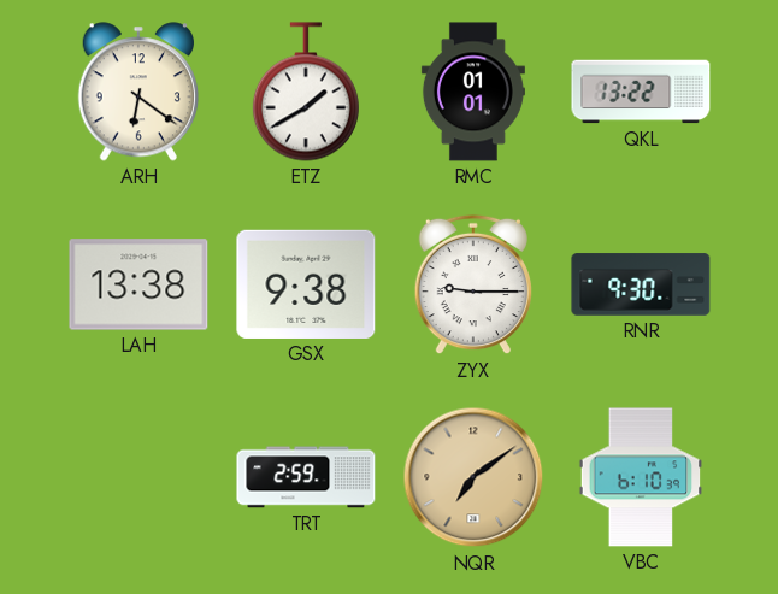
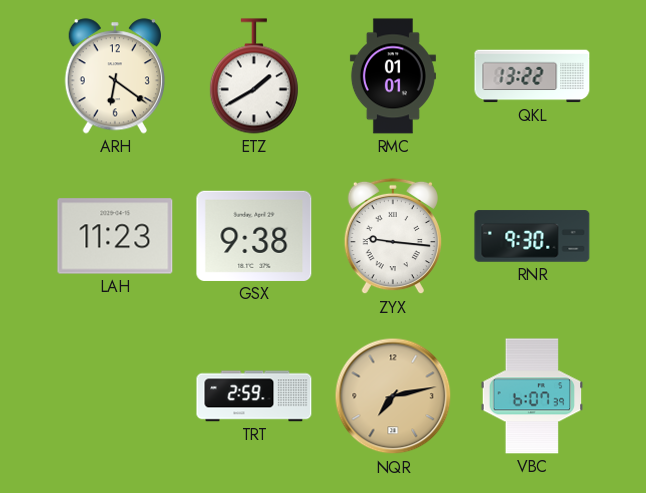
LAH: 13:38 -> 11:23
ZYX: 9:15 -> 9:16
NQR: 7:09 -> 7:13
VBC: 6:10 -> 6:07
